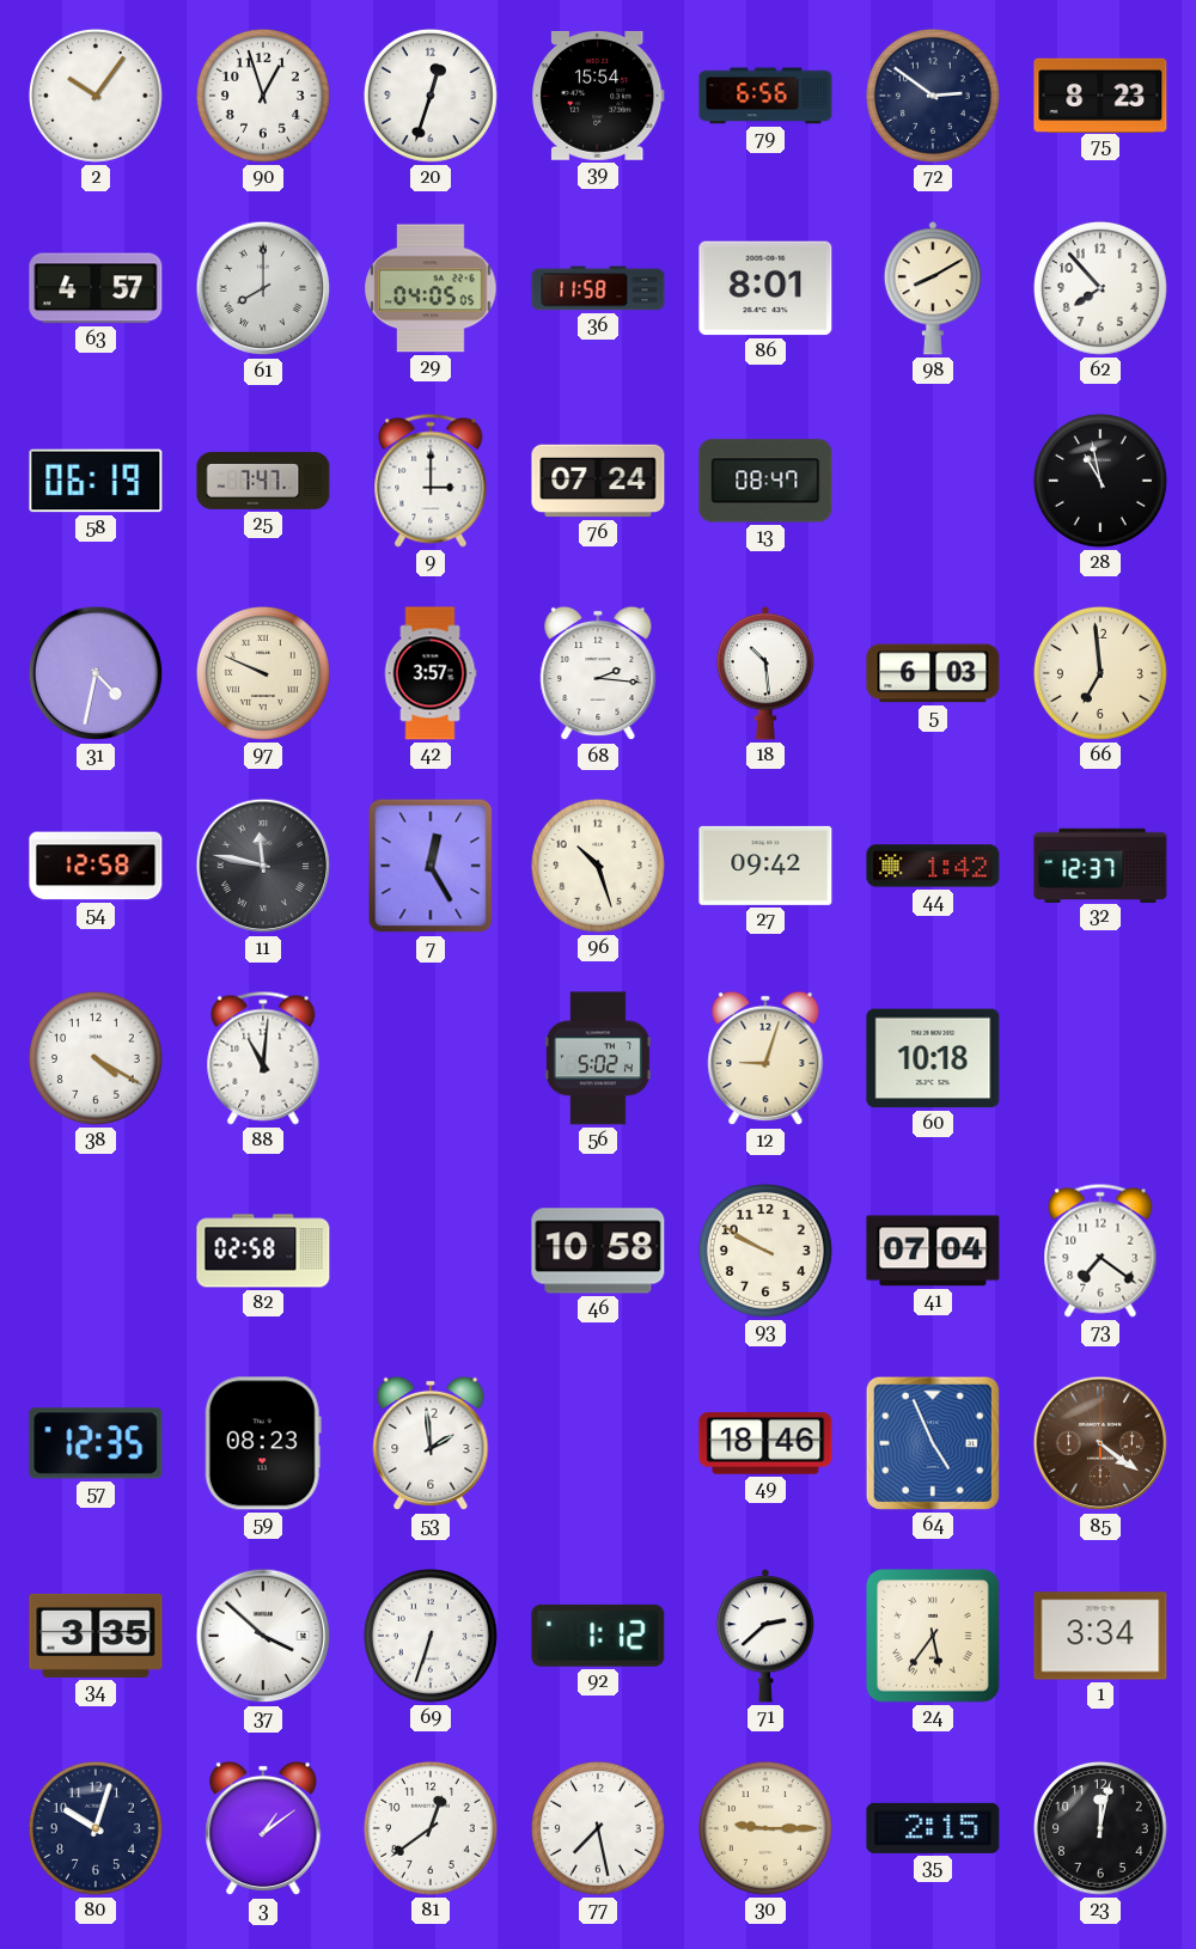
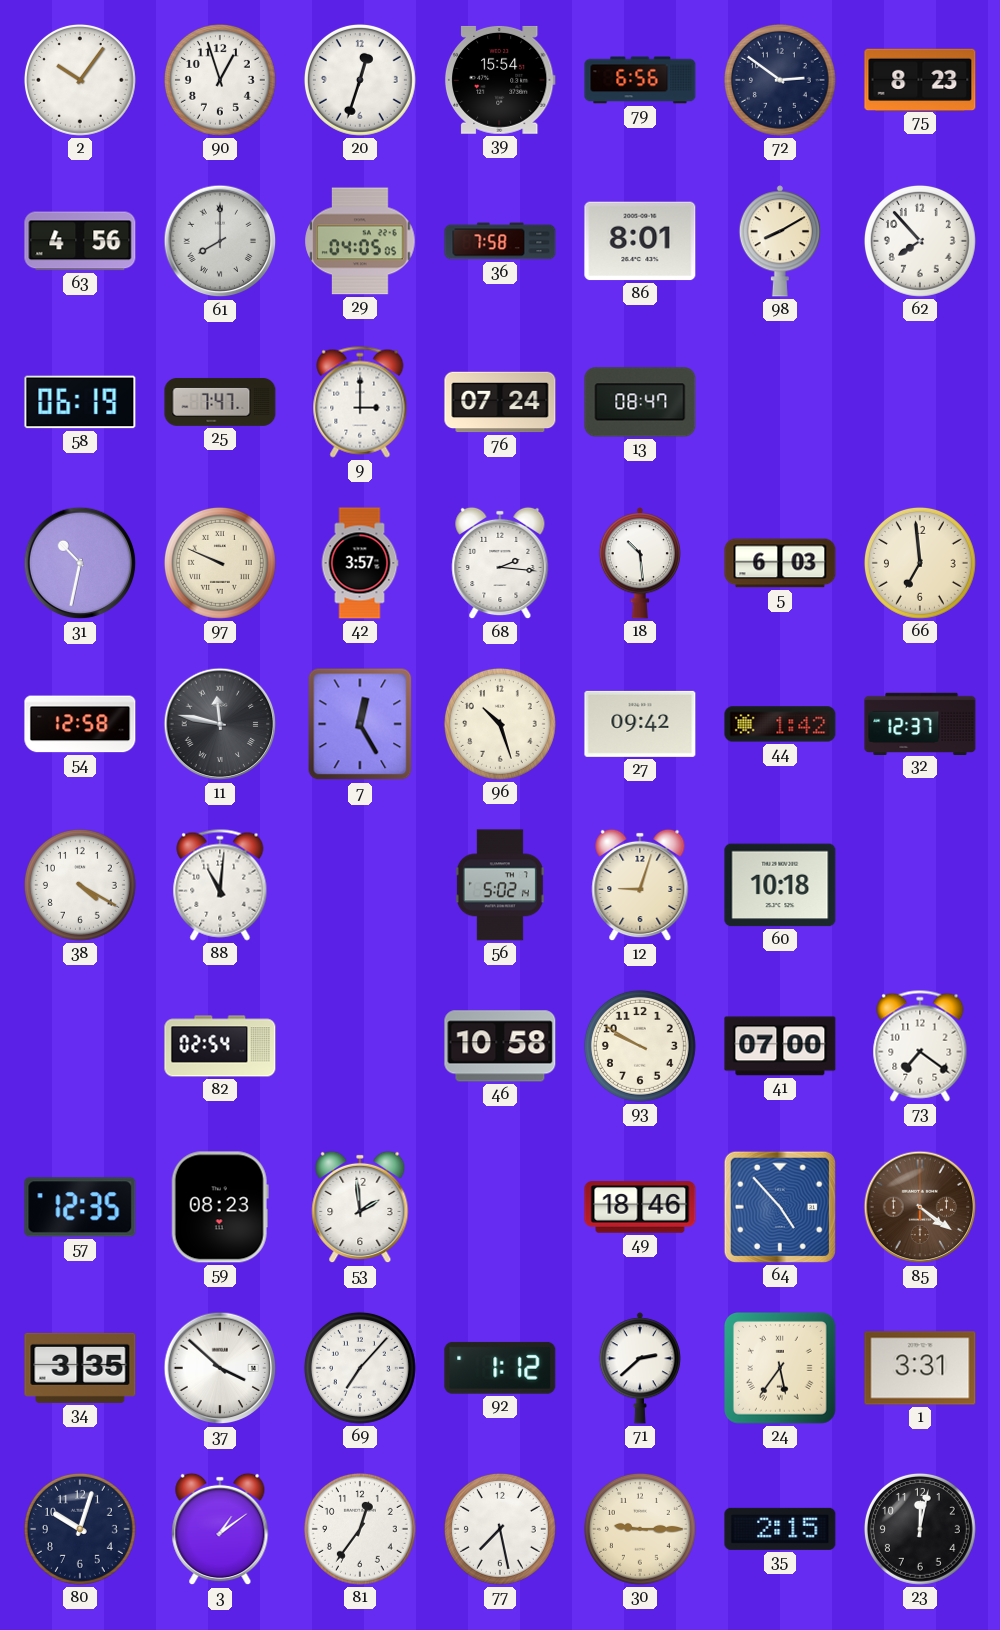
63: 4:57 -> 4:56
36: 11:58 -> 7:58
28: 10:58 -> none
31: 4:32 -> 10:32
82: 02:58 -> 02:54
41: 07:04 -> 07:00
64: 4:56 -> 4:53
69: 6:33 -> 7:07
1: 3:34 -> 3:31
81: 12:39 -> 12:36
